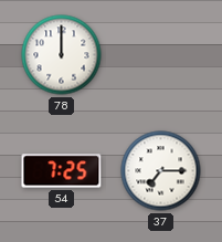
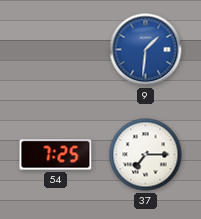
78: 12:00 -> none
9: none -> 1:31
